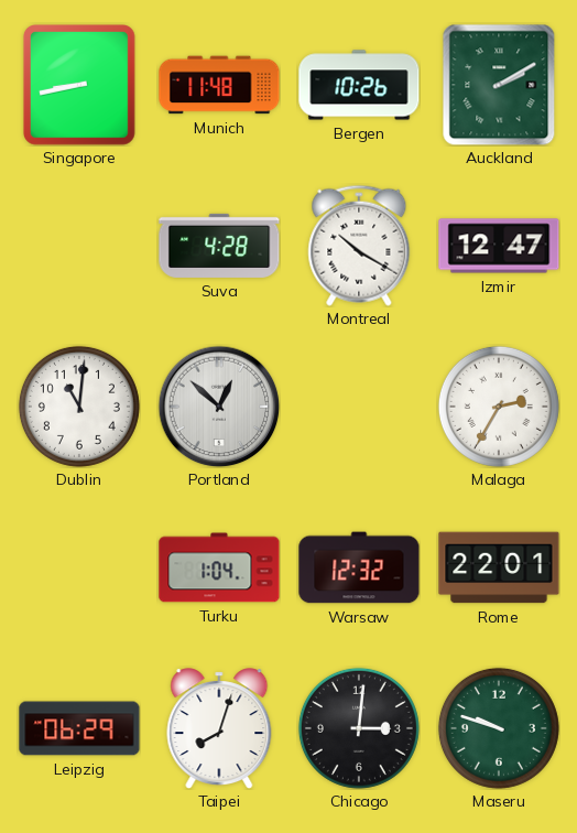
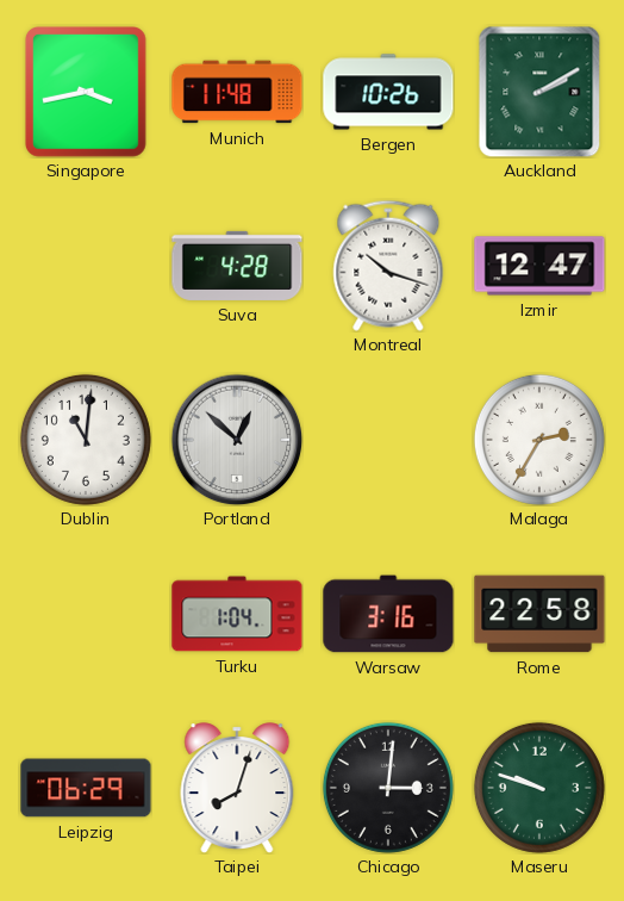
Singapore: 8:43 -> 3:43
Montreal: 10:20 -> 10:18
Warsaw: 12:32 -> 3:16
Rome: 22:01 -> 22:58
